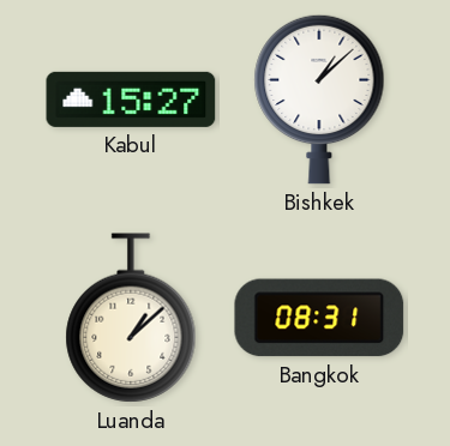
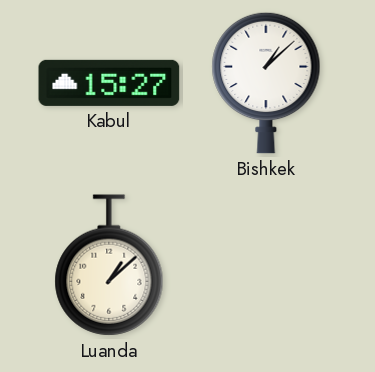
Bangkok: 08:31 -> none
